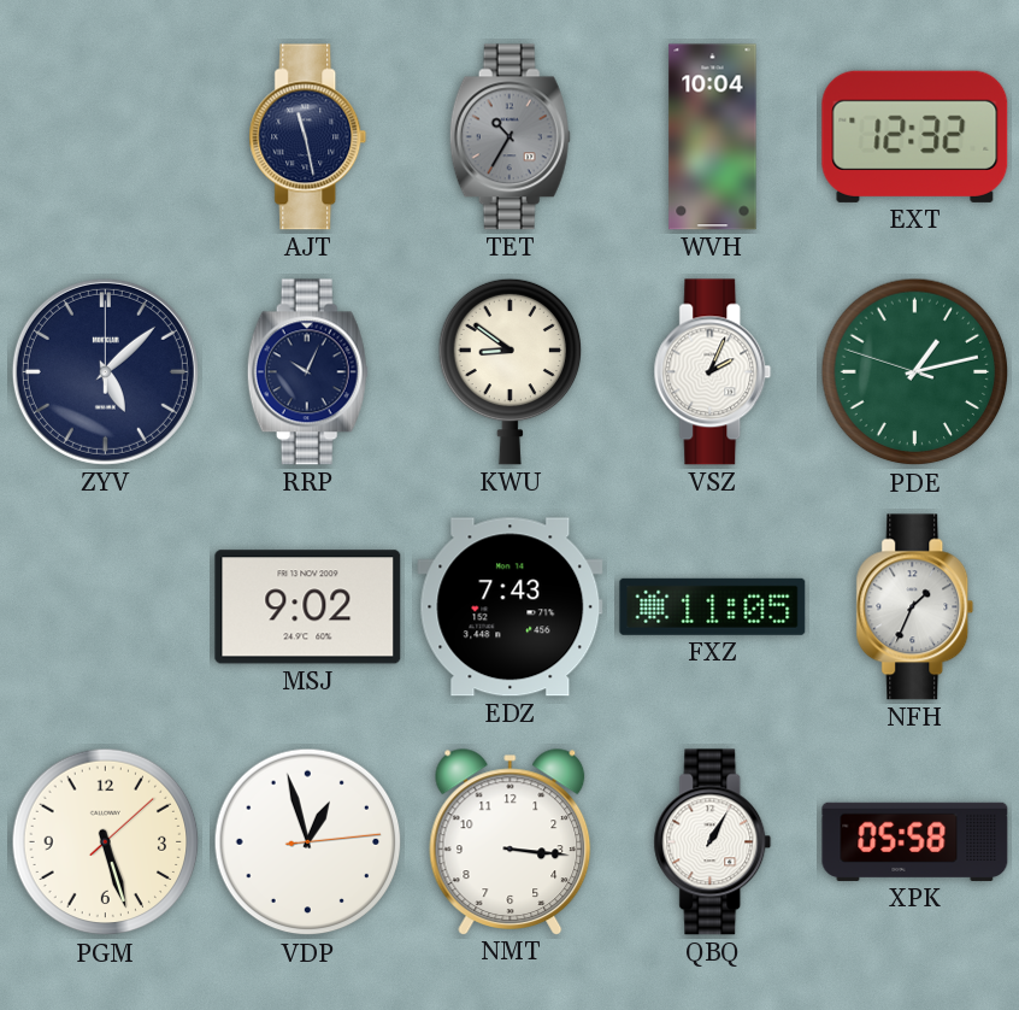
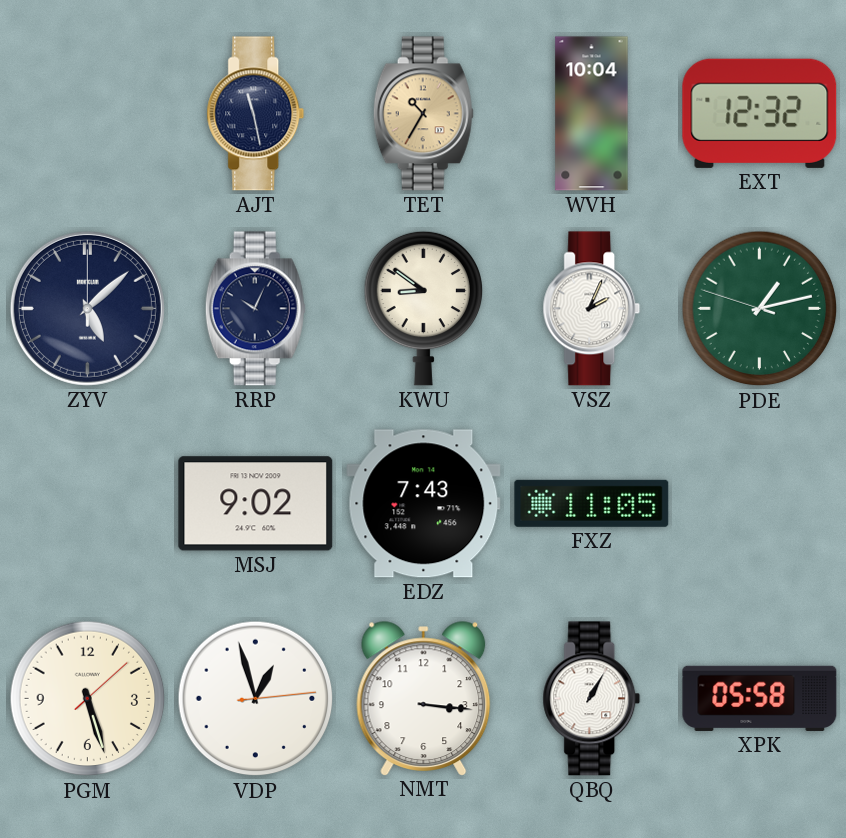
TET dial: grey -> champagne
NFH: 1:34 -> none
